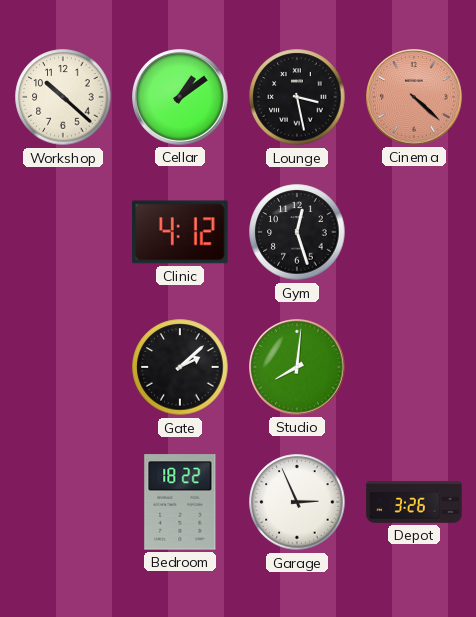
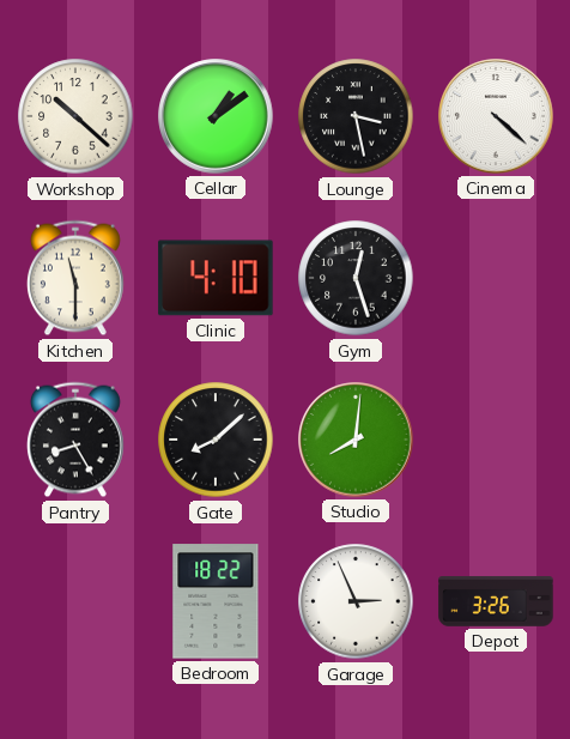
Cinema dial: salmon -> white
Kitchen: none -> 11:30
Clinic: 4:12 -> 4:10
Pantry: none -> 8:25
Gate: 2:08 -> 8:08
